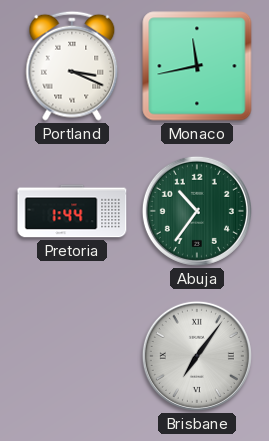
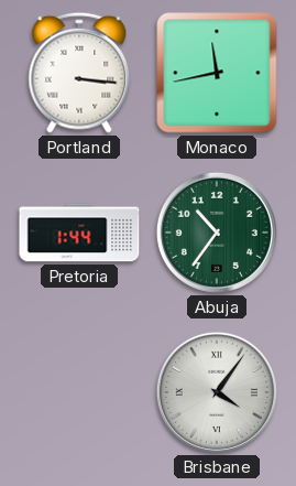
Portland: 3:19 -> 3:16
Brisbane: 7:06 -> 4:06
